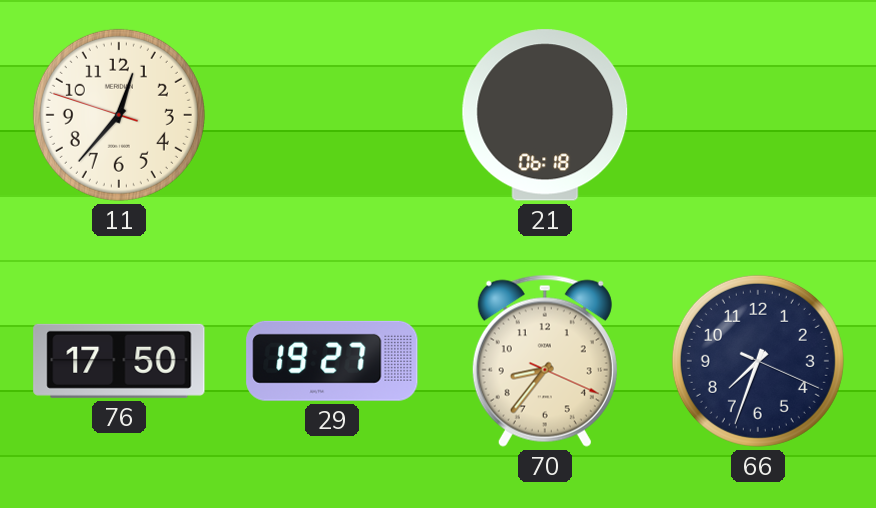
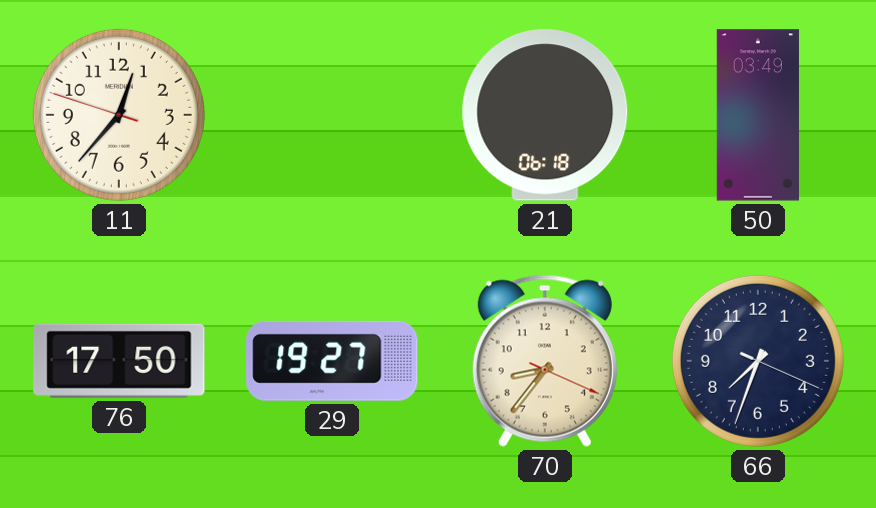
50: none -> 03:49
